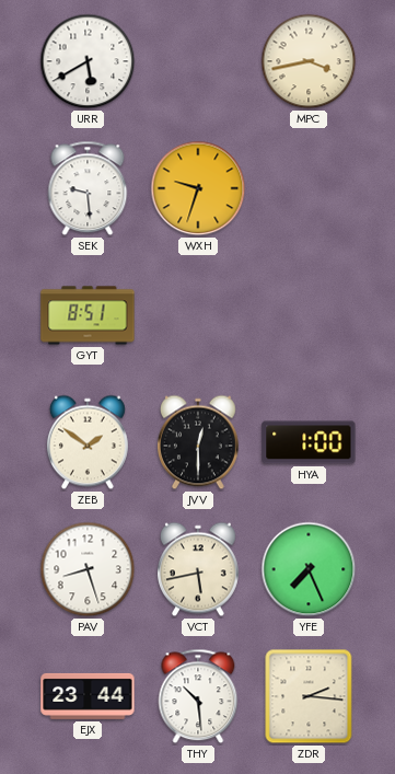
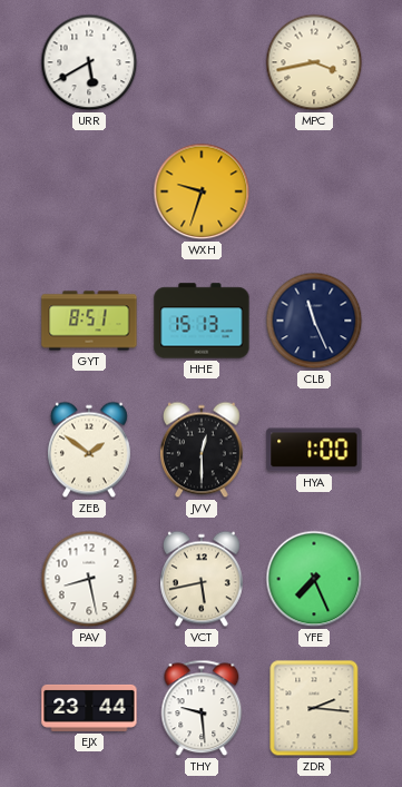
SEK: 9:29 -> none
HHE: none -> 15:13
CLB: none -> 11:26
PAV: 8:27 -> 8:28
THY: 10:29 -> 9:29
